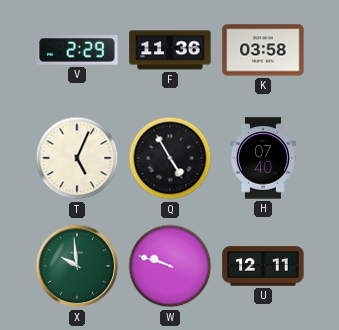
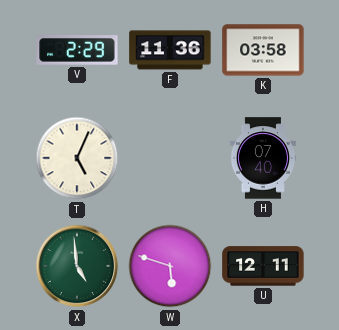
Q: 4:55 -> none
X: 9:59 -> 4:59
W: 9:48 -> 5:48
